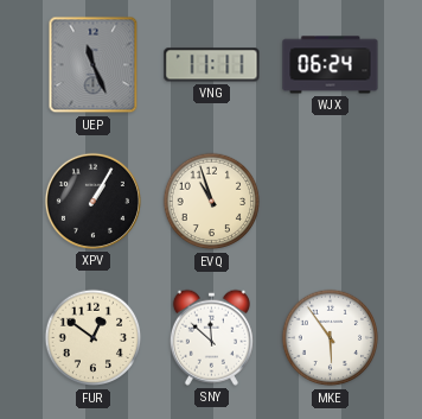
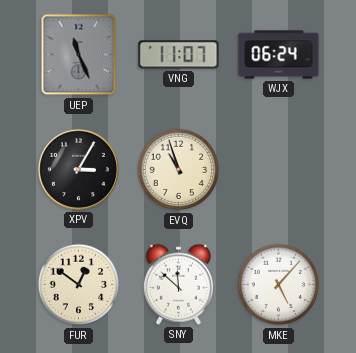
VNG: 11:11 -> 11:07
XPV: 1:05 -> 3:05
MKE: 5:54 -> 5:07
